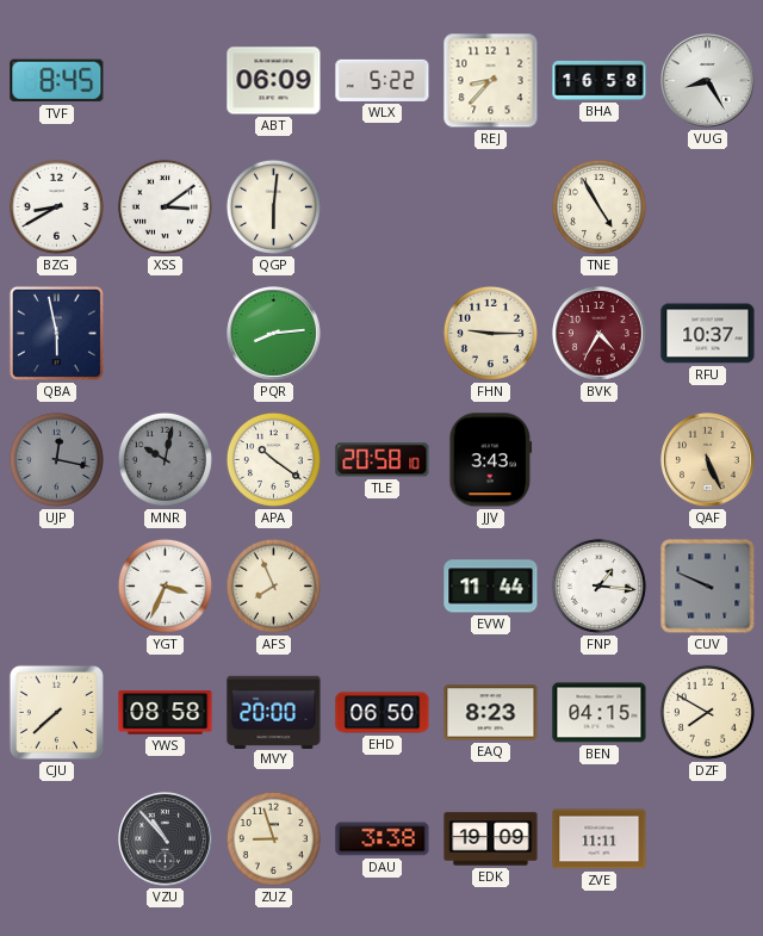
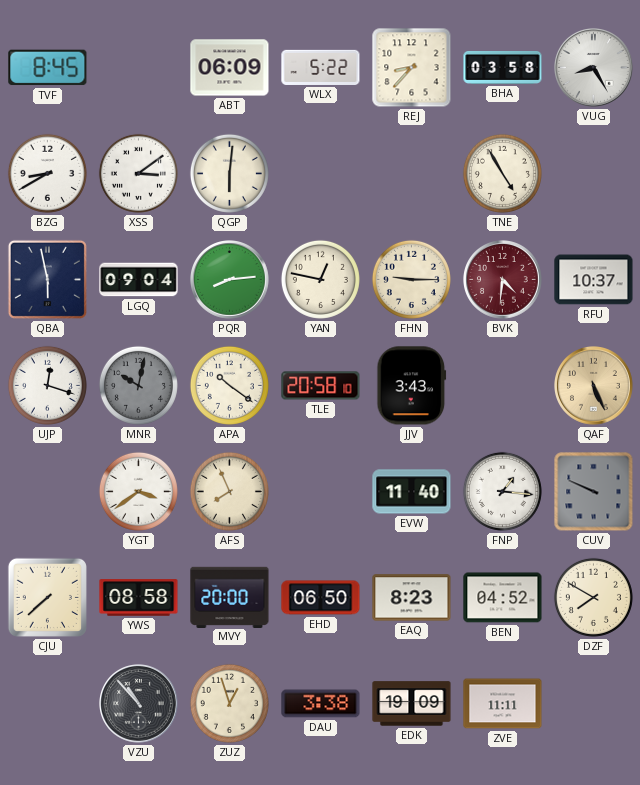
BHA: 16:58 -> 03:58
LGQ: none -> 09:04
YAN: none -> 12:47
BVK: 4:35 -> 4:31
UJP: 12:17 -> 12:18
UJP dial: grey -> white
YGT: 3:34 -> 3:39
EVW: 11:44 -> 11:40
BEN: 04:15 -> 04:52
ZUZ: 8:57 -> 12:57
